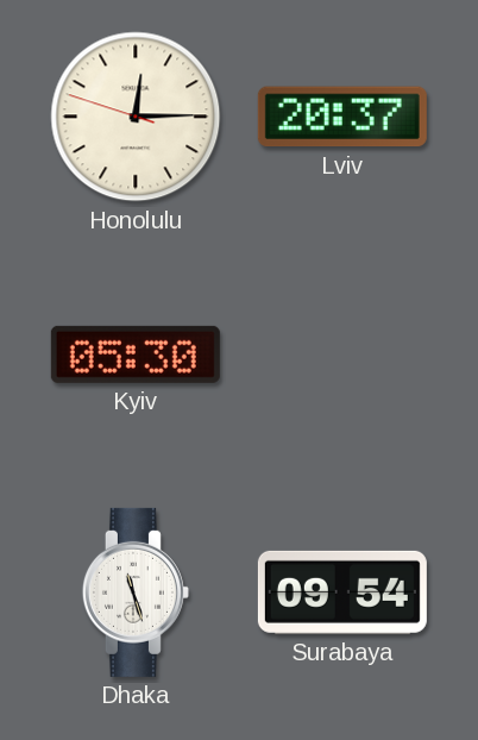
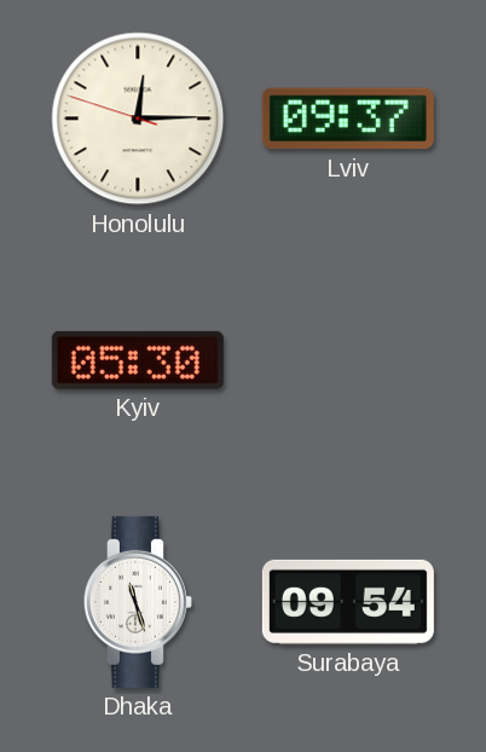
Lviv: 20:37 -> 09:37
